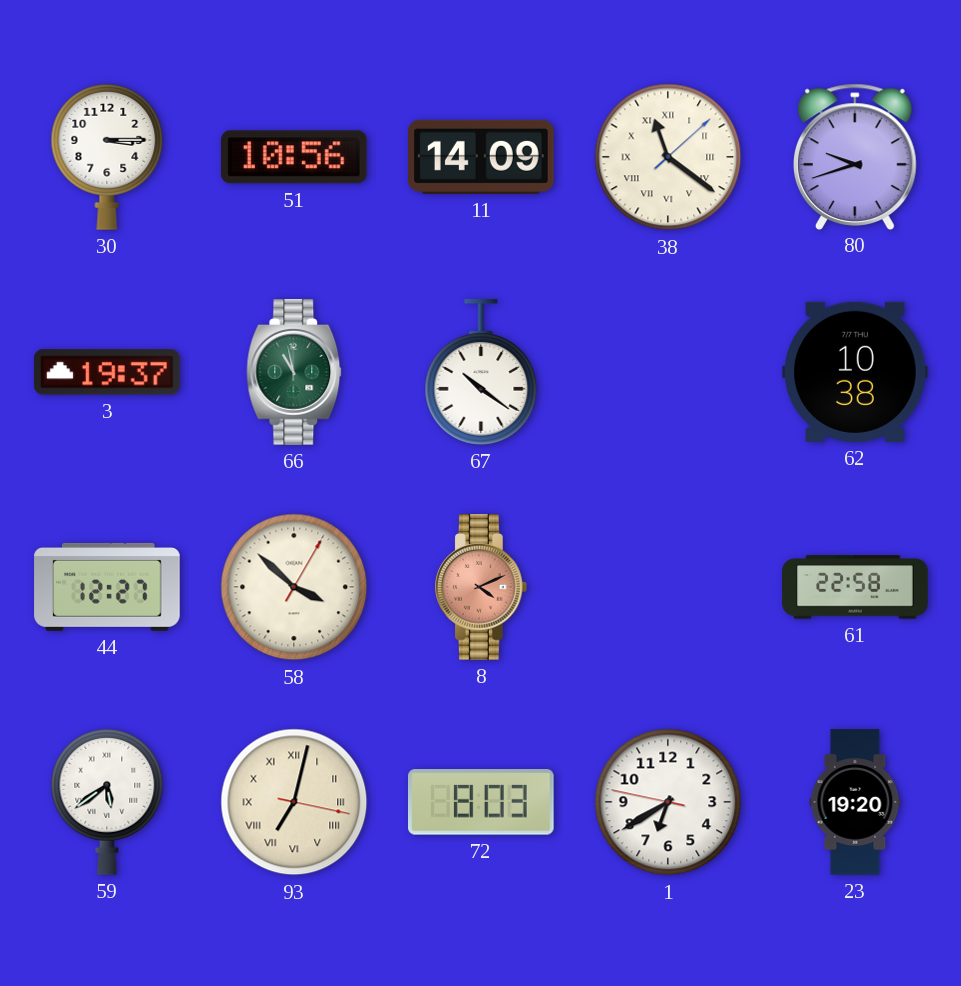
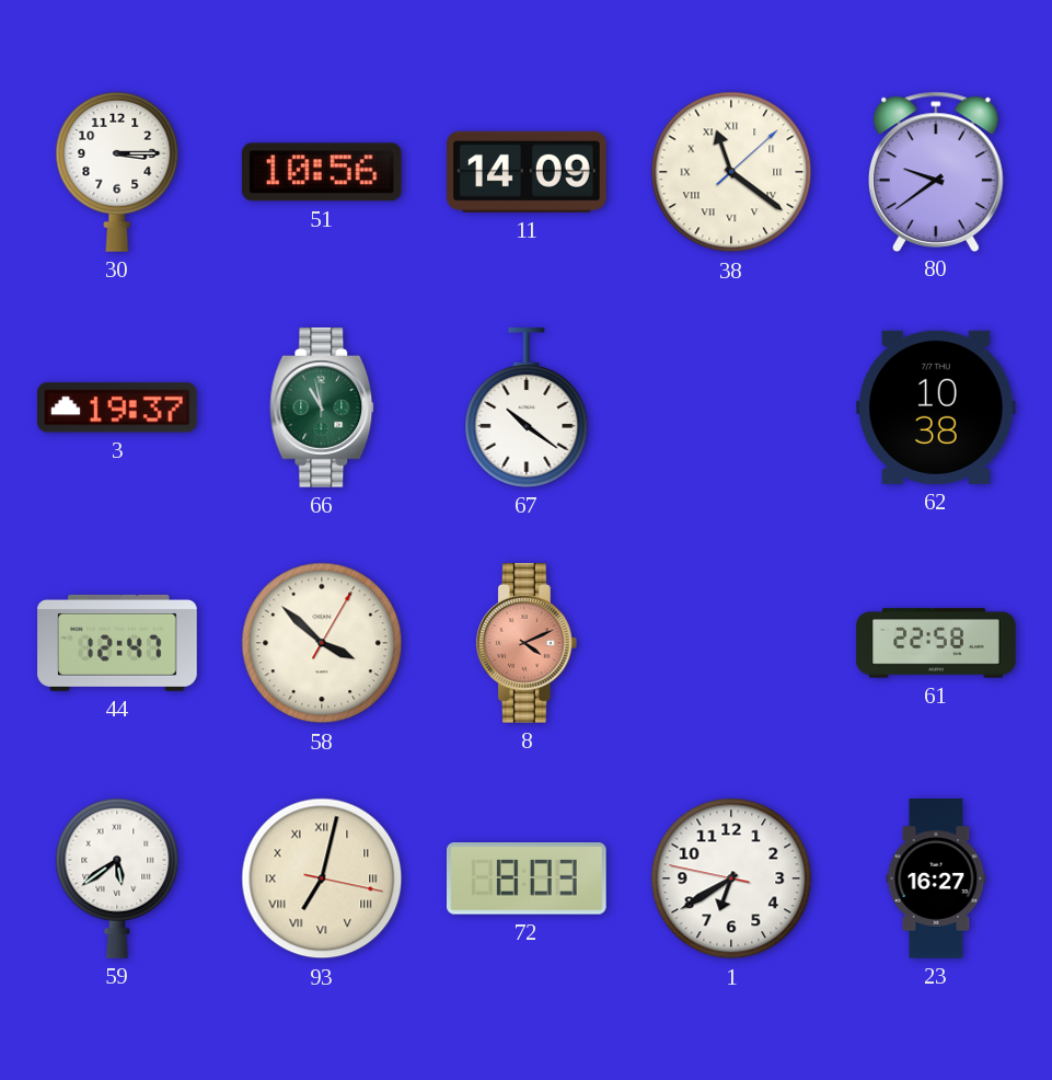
80: 9:42 -> 9:39
44: 12:27 -> 12:47
23: 19:20 -> 16:27
